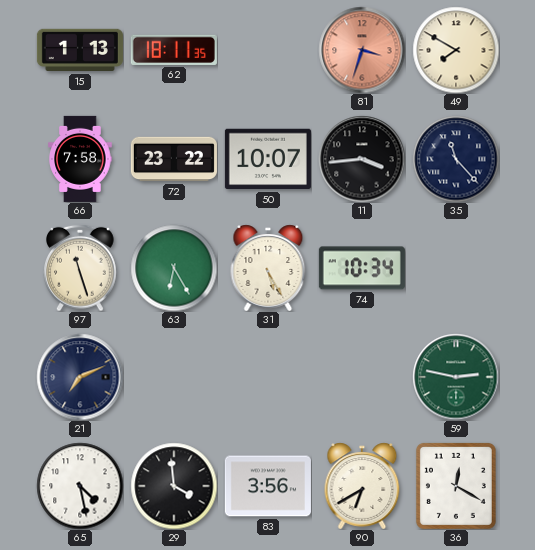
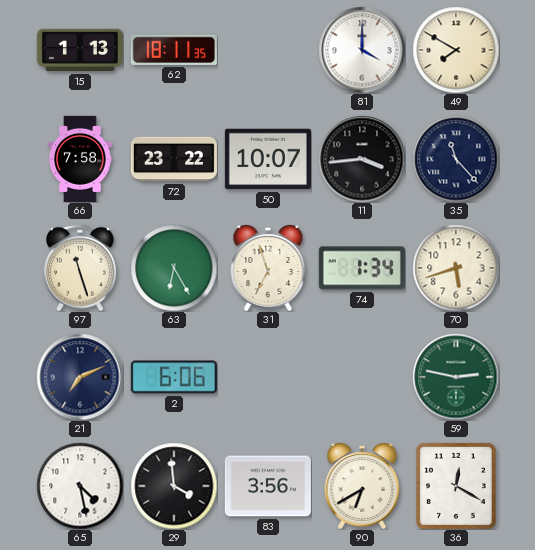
81: 3:33 -> 4:00
81 dial: salmon -> white
31: 5:25 -> 6:57
74: 10:34 -> 1:34
70: none -> 5:42
2: none -> 6:06
